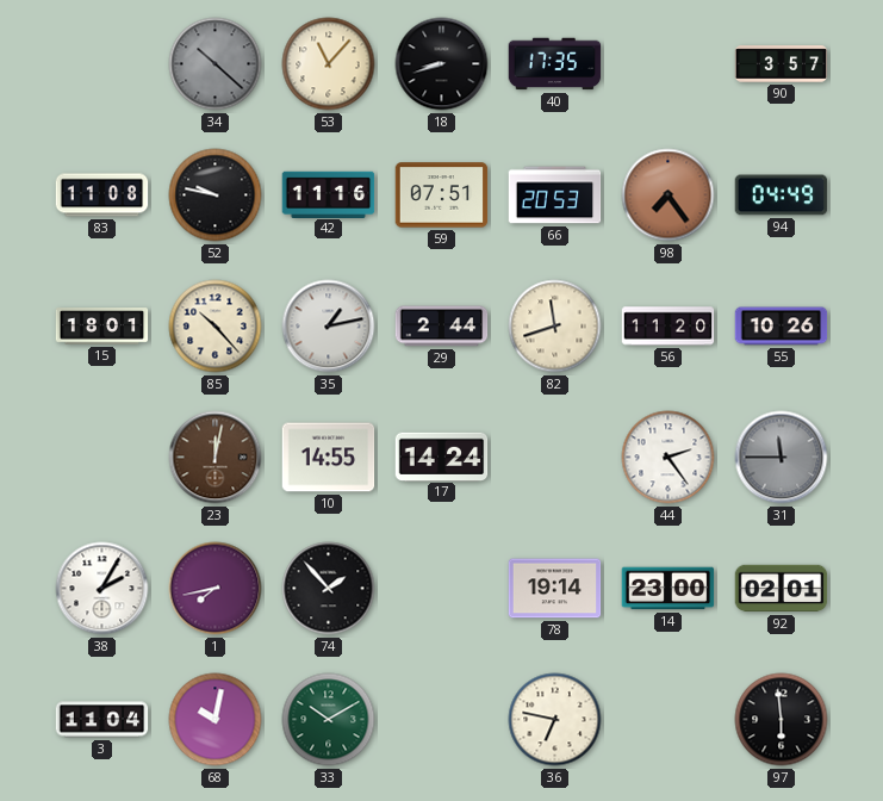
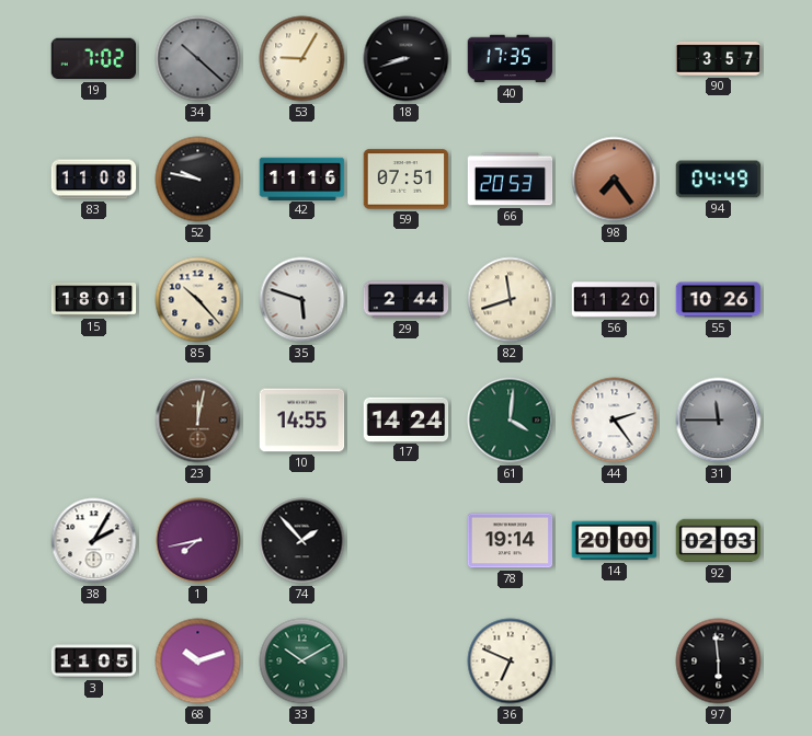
19: none -> 7:02
53: 11:07 -> 9:05
35: 1:13 -> 5:48
61: none -> 4:01
14: 23:00 -> 20:00
92: 02:01 -> 02:03
3: 11:04 -> 11:05
68: 10:02 -> 10:12
36: 6:47 -> 6:49
